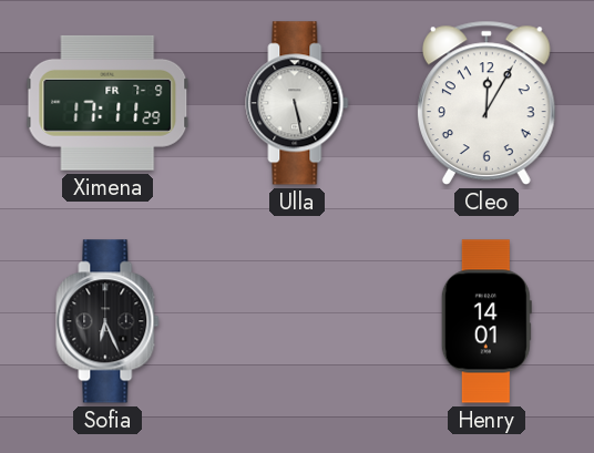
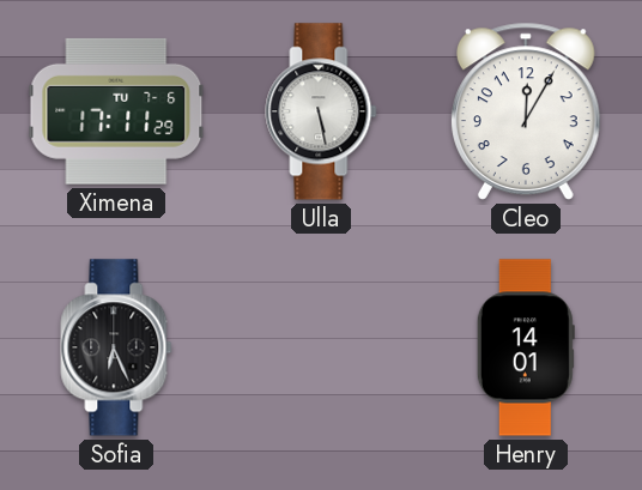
Ximena date: FR 7-9 -> TU 7-6
